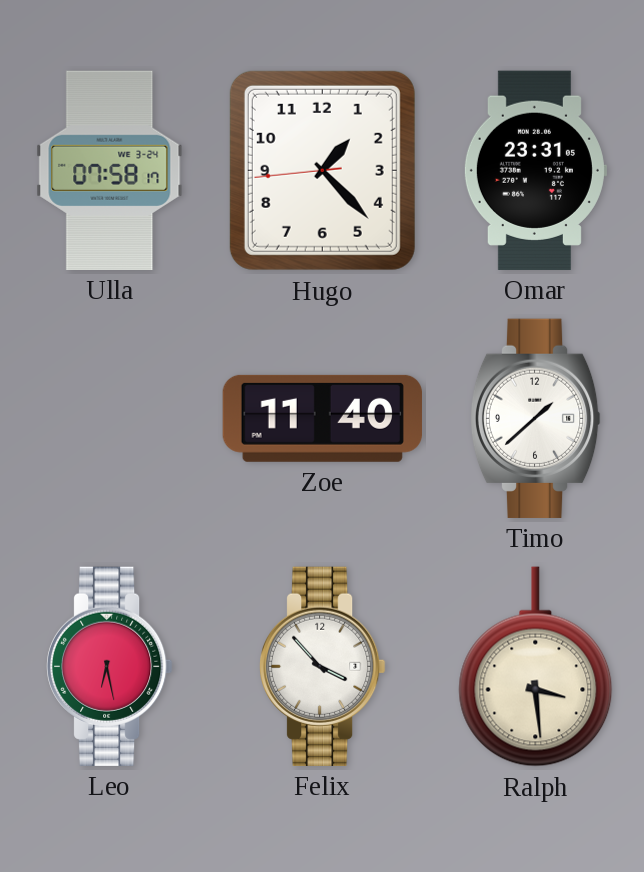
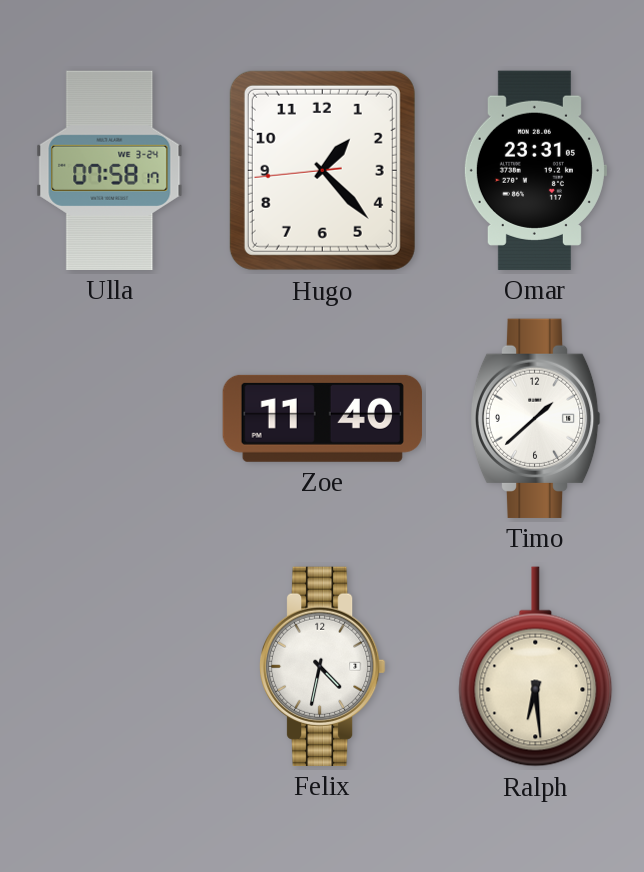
Leo: 6:28 -> none
Felix: 3:53 -> 4:32
Ralph: 3:29 -> 6:29
